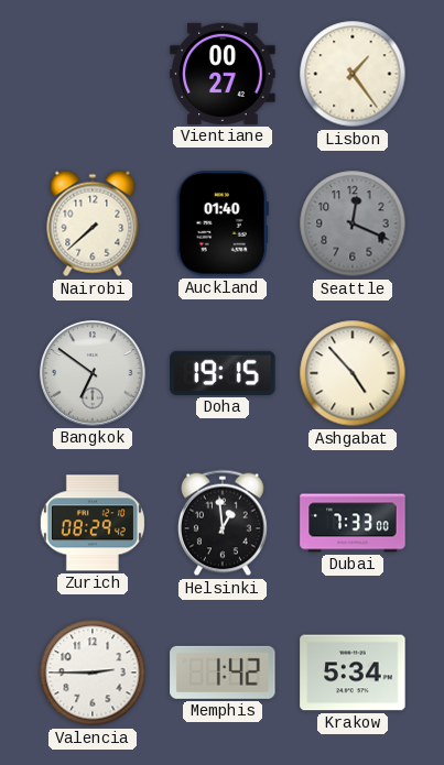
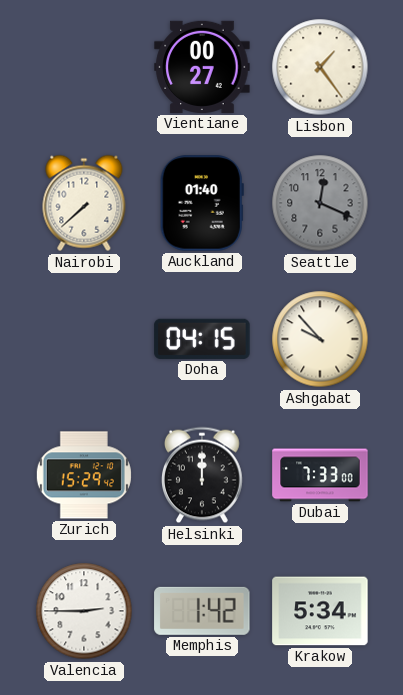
Bangkok: 6:51 -> none
Doha: 19:15 -> 04:15
Ashgabat: 4:53 -> 9:53
Zurich: 08:29 -> 15:29
Helsinki: 12:59 -> 12:00
